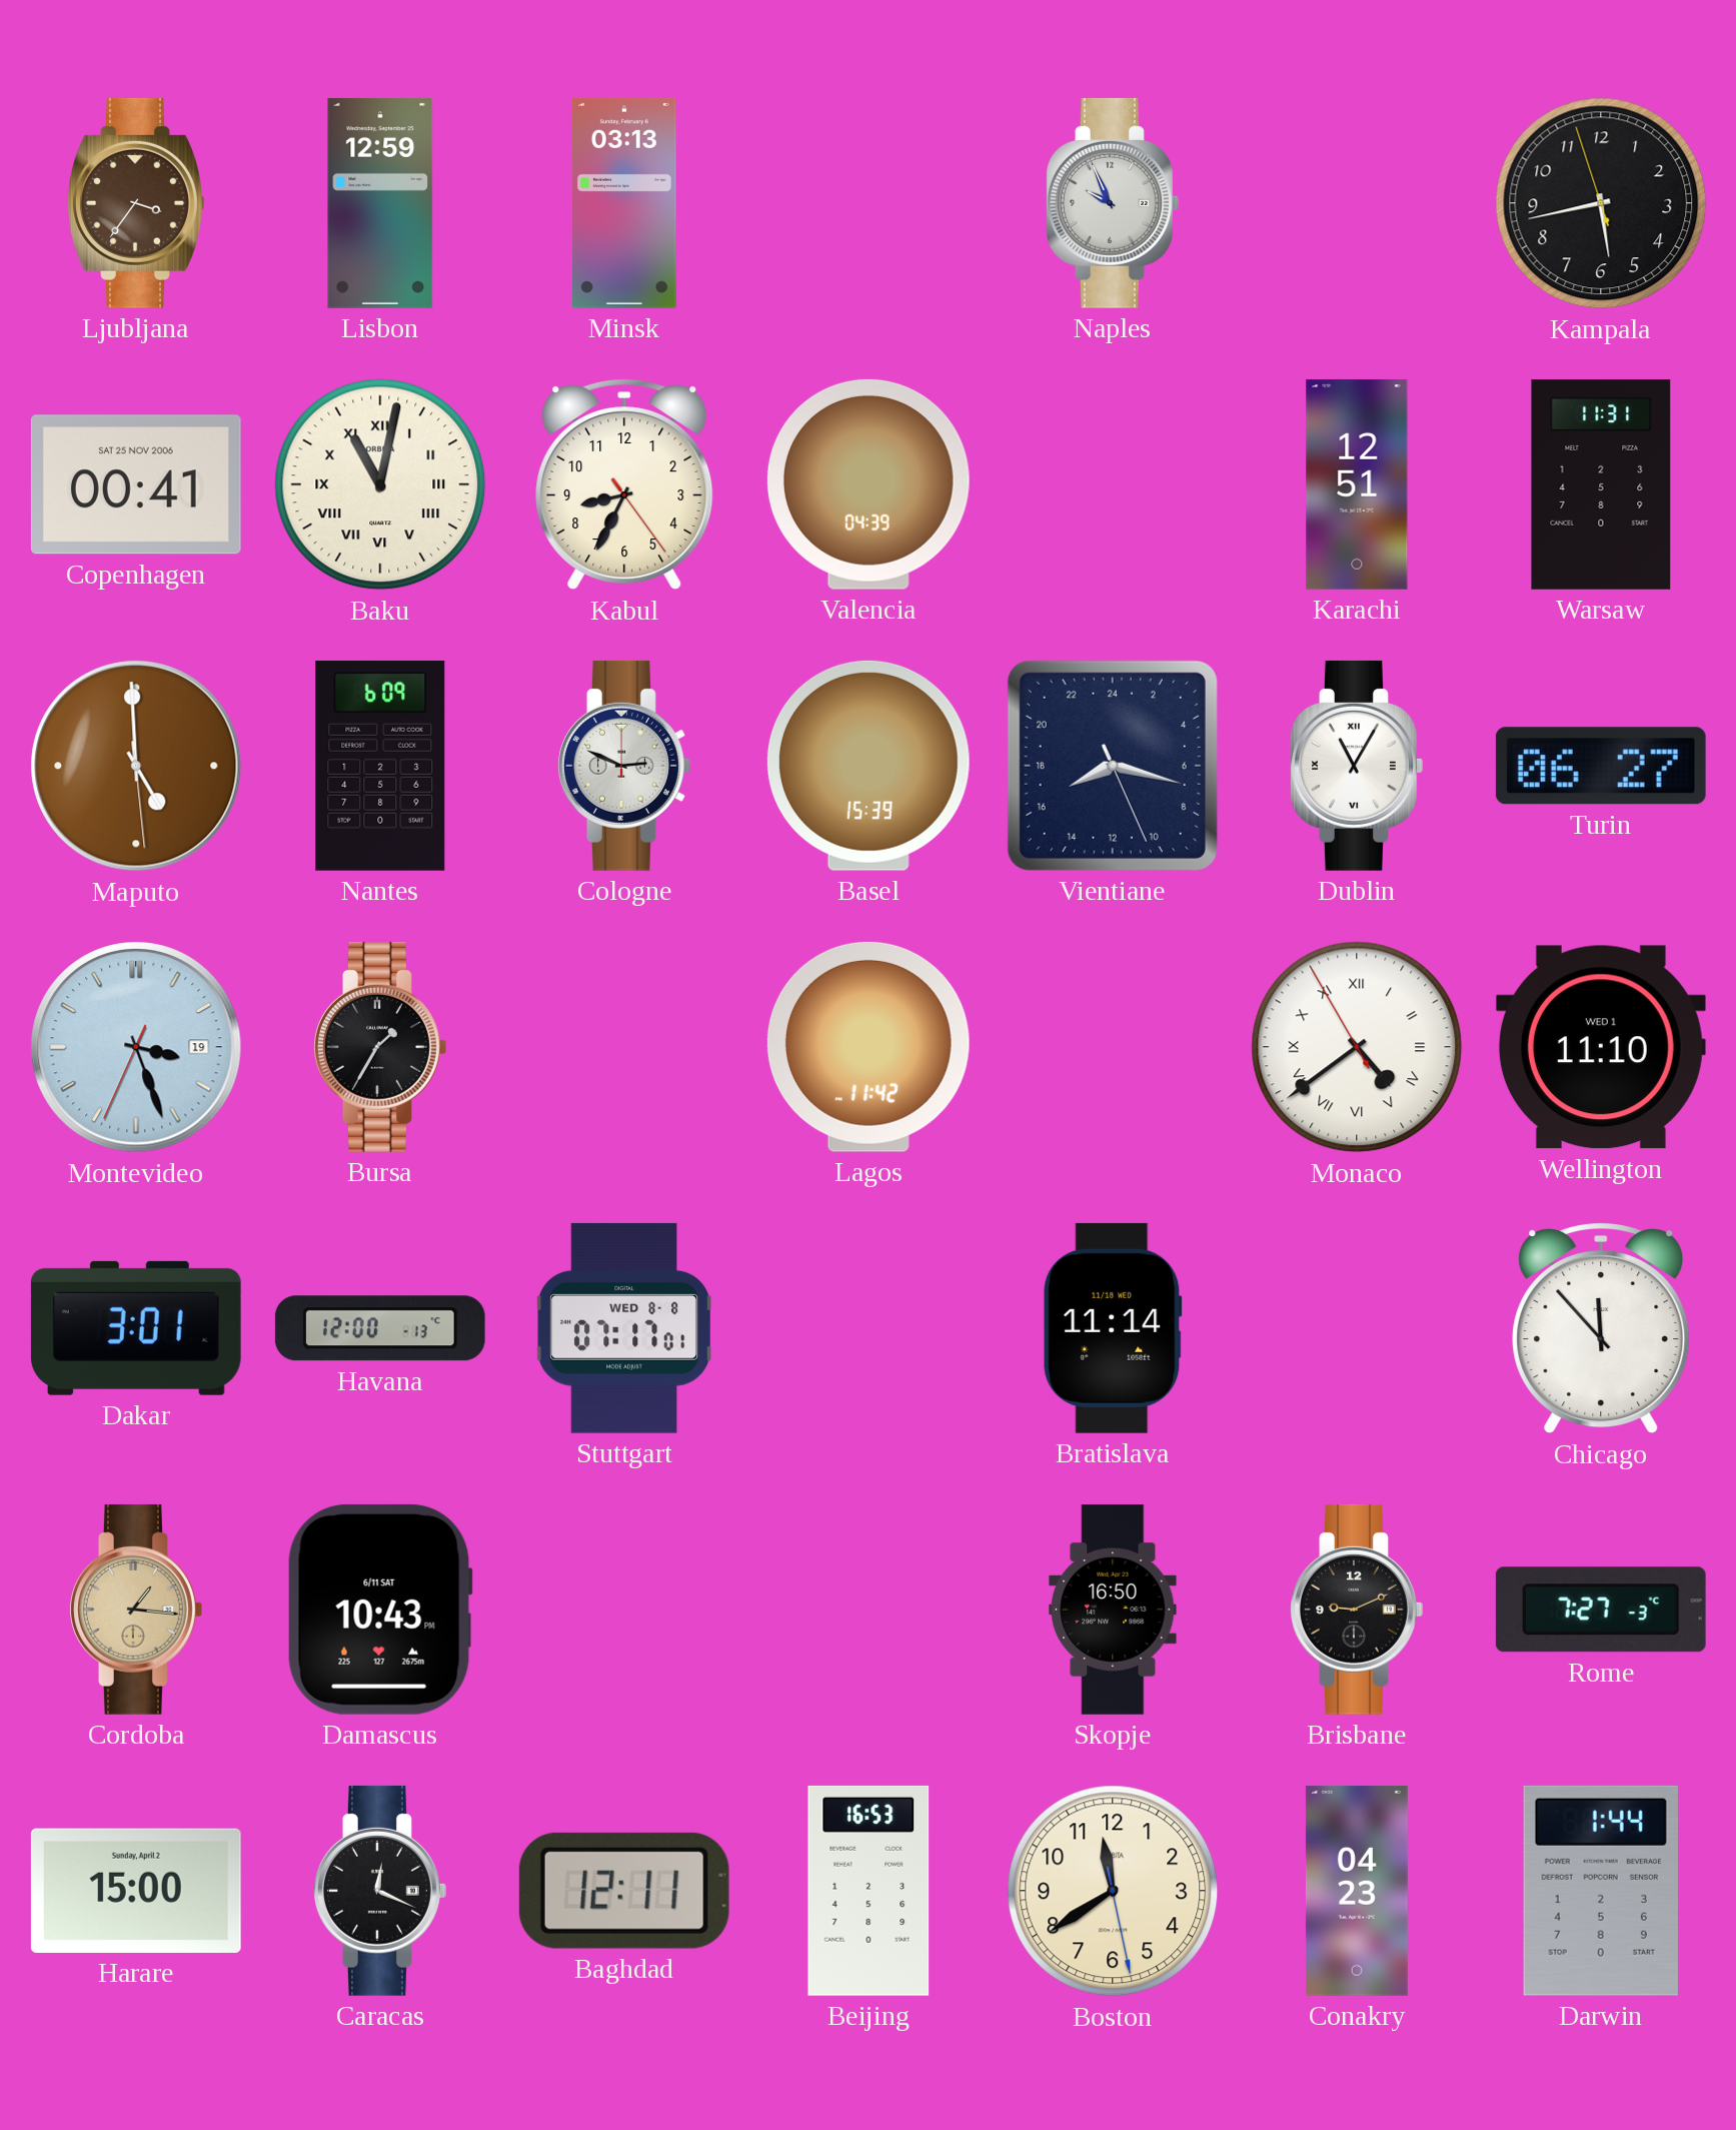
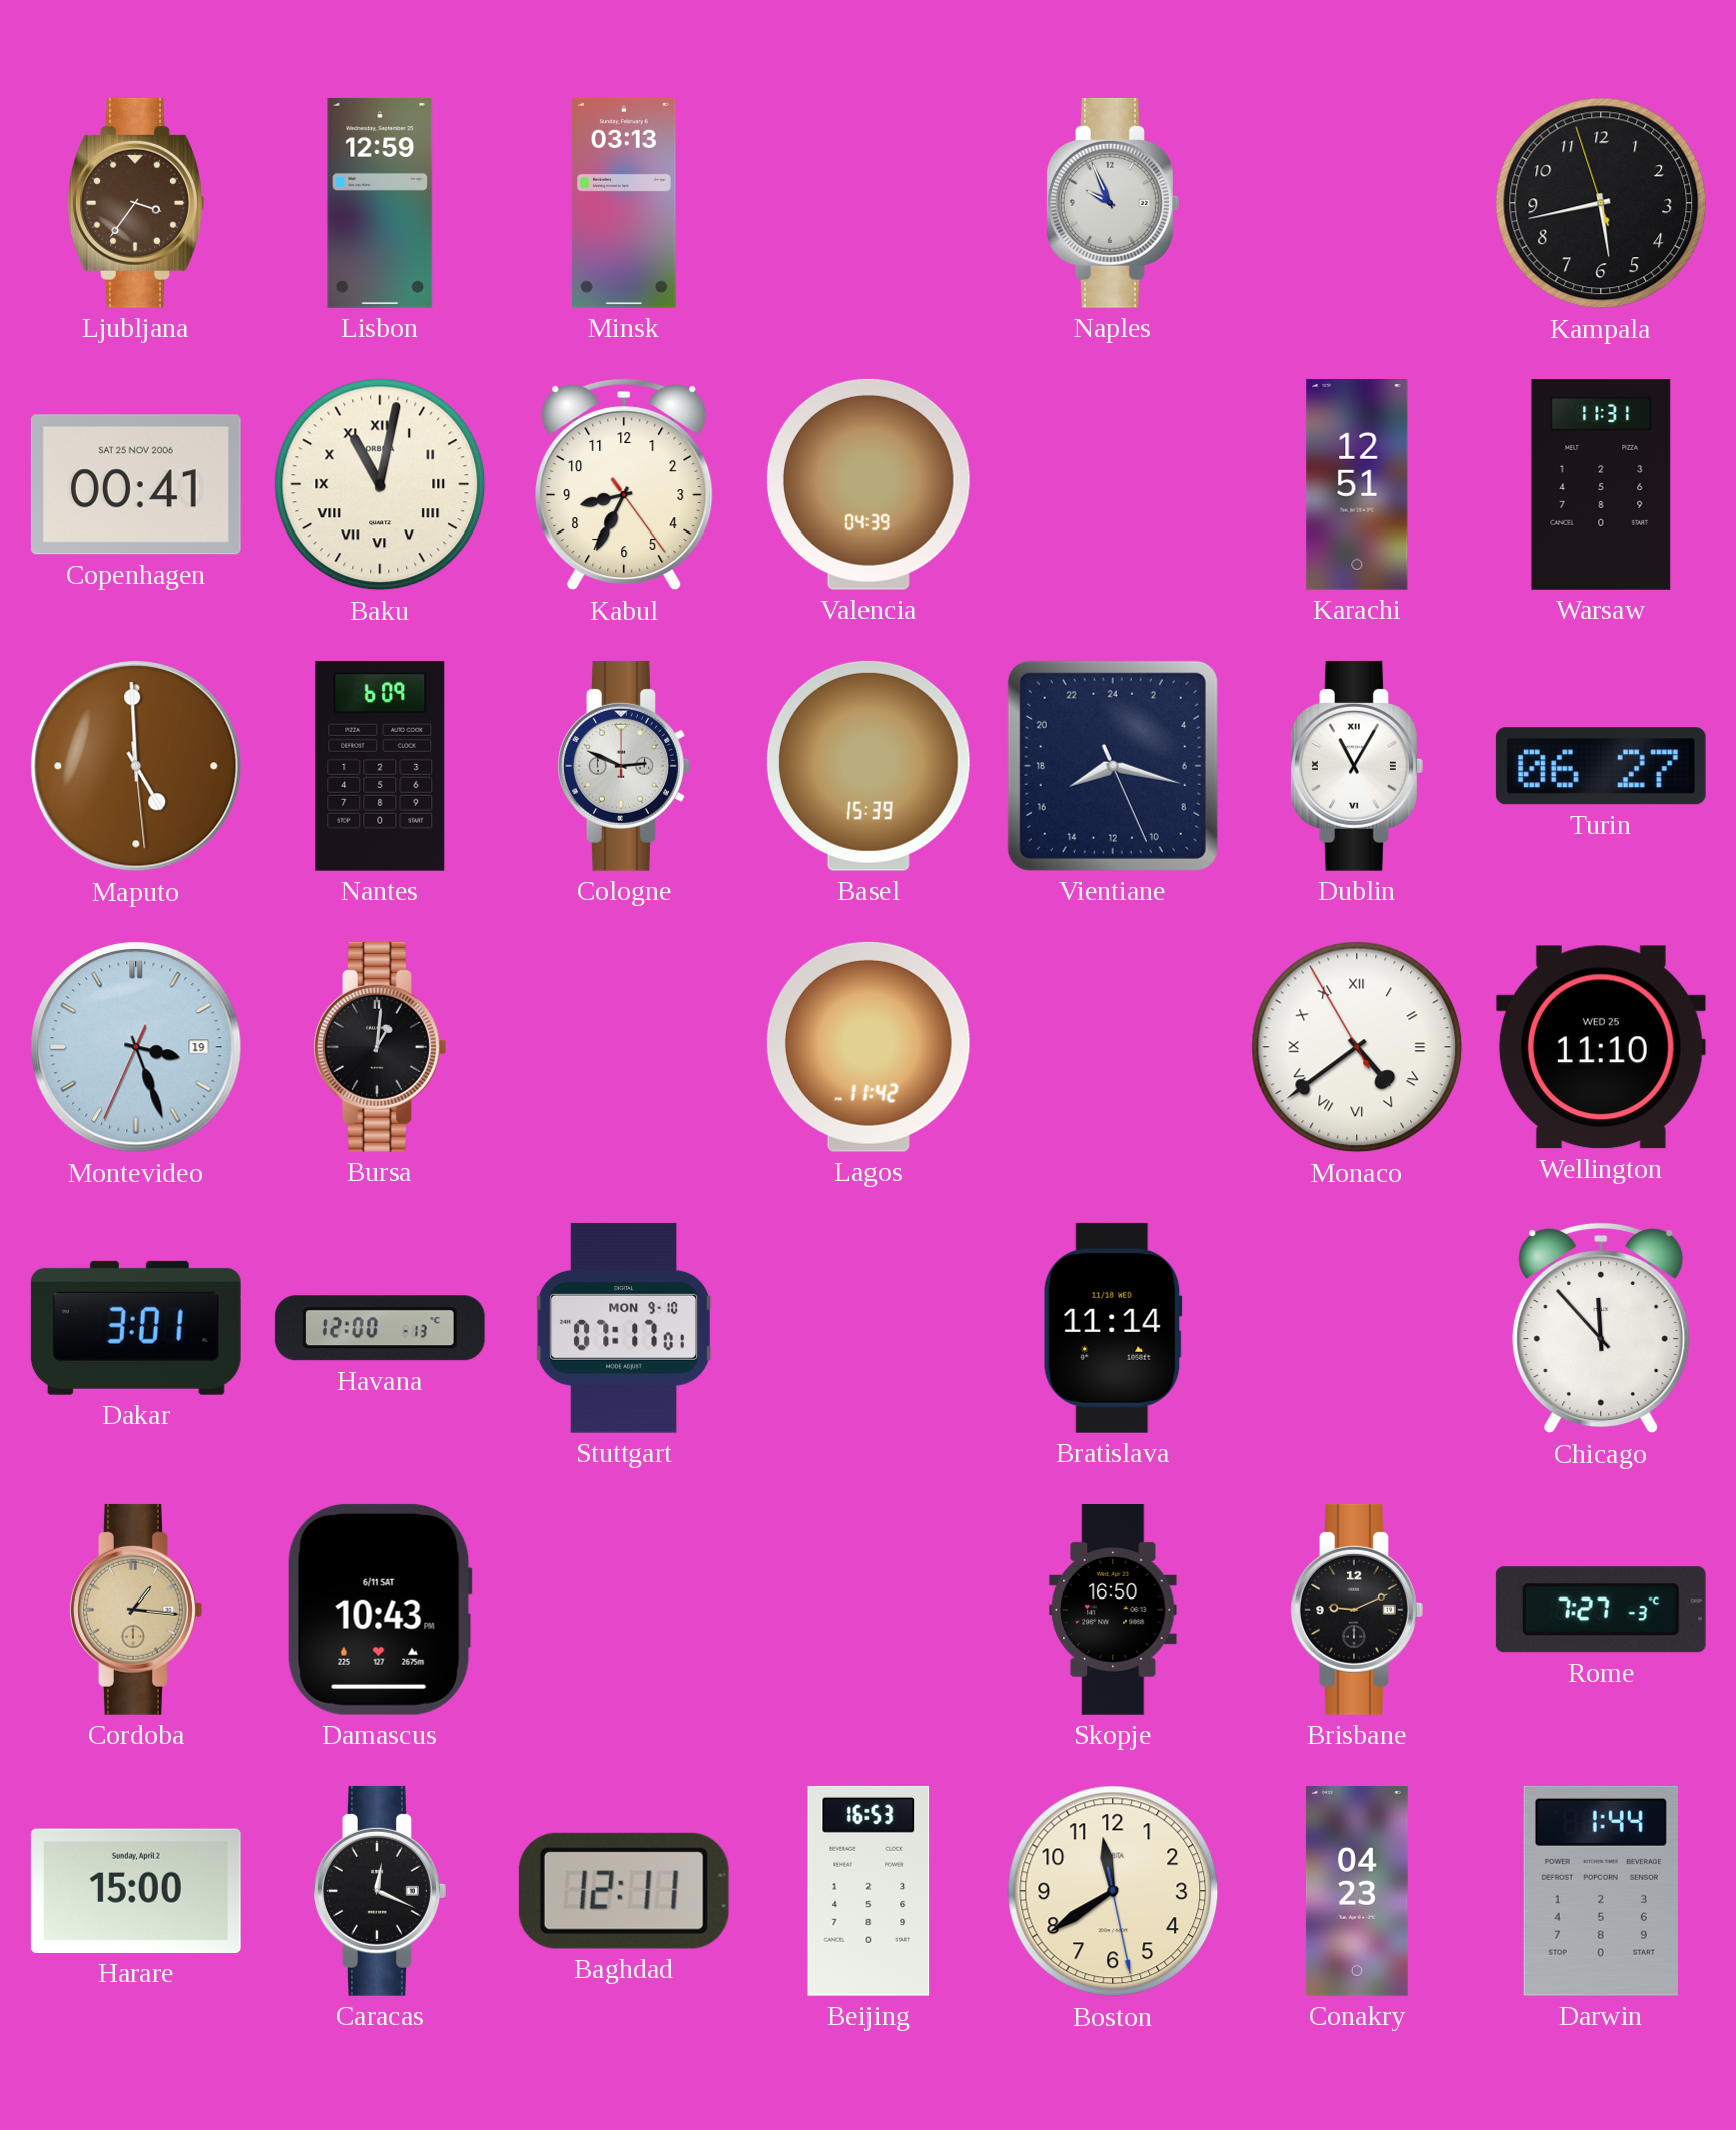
Bursa: 1:35 -> 1:01
Wellington date: WED 1 -> WED 25
Stuttgart date: WED 8-8 -> MON 9-10
